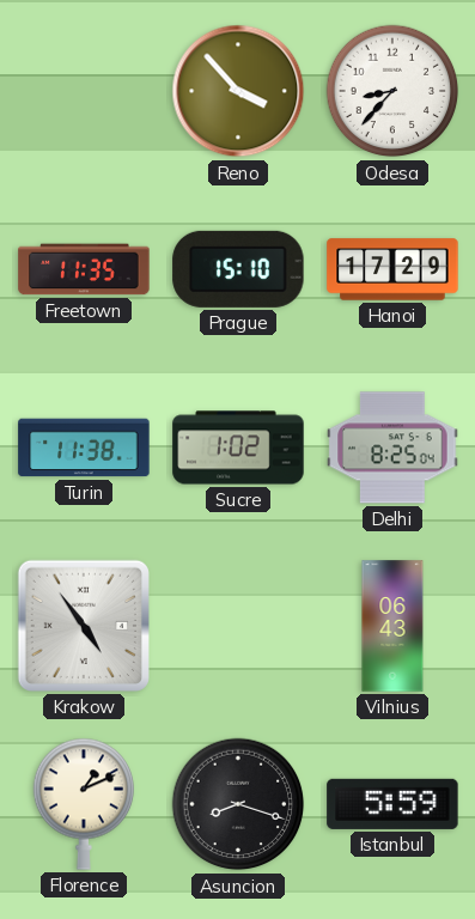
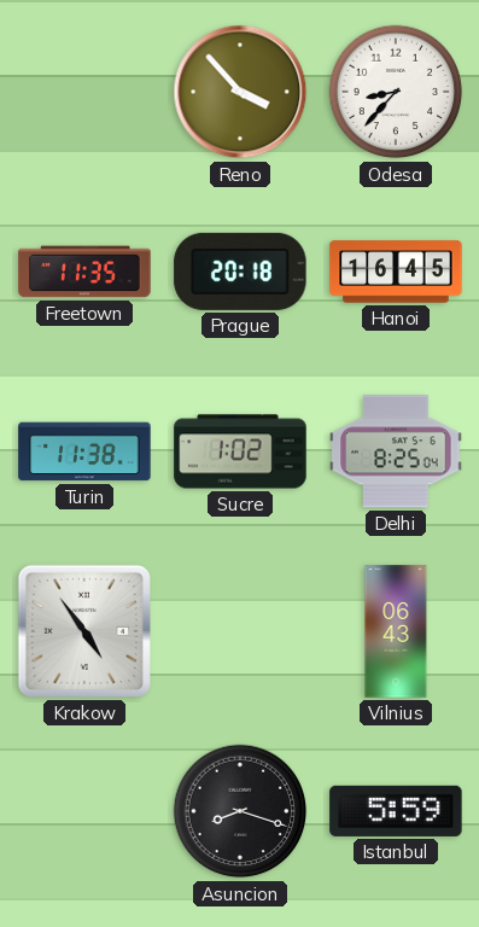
Prague: 15:10 -> 20:18
Hanoi: 17:29 -> 16:45
Florence: 1:11 -> none
